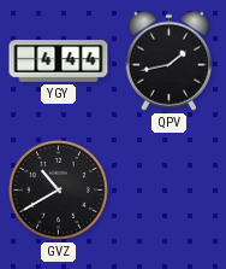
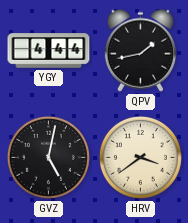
GVZ: 10:40 -> 5:02
HRV: none -> 3:39
